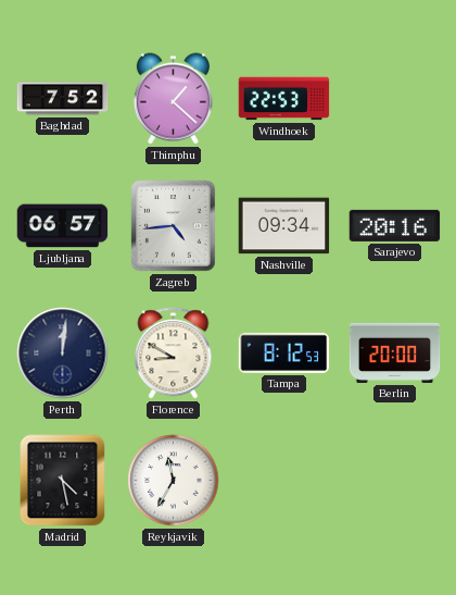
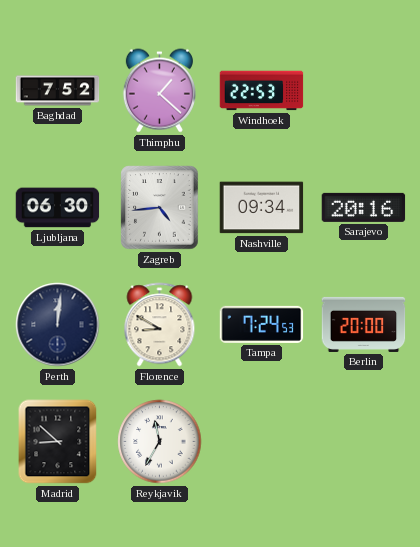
Ljubljana: 06:57 -> 06:30
Tampa: 8:12 -> 7:24
Madrid: 4:28 -> 8:52
